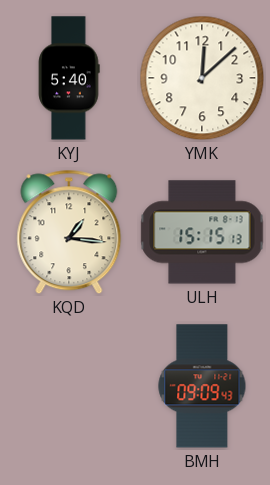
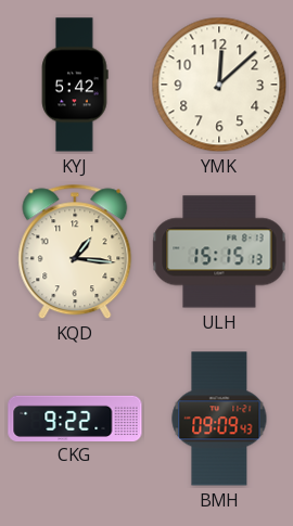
KYJ: 5:40 -> 5:42
CKG: none -> 9:22
